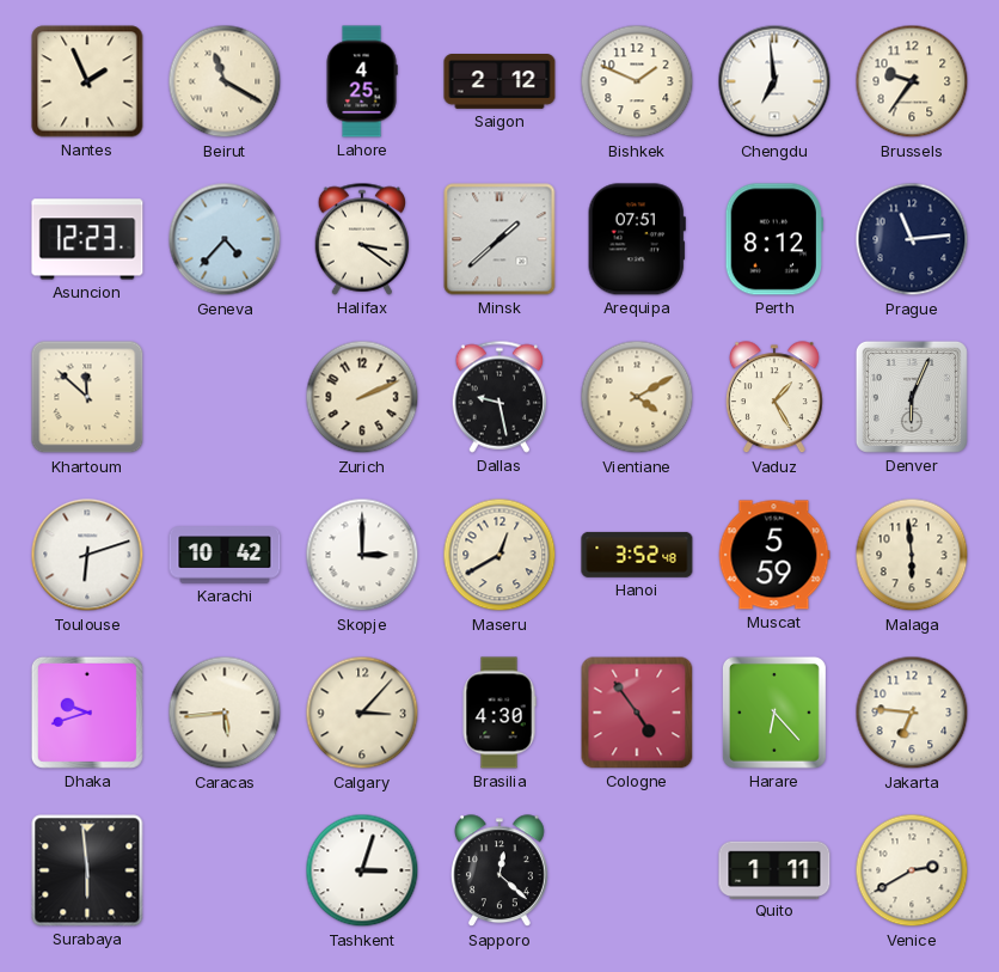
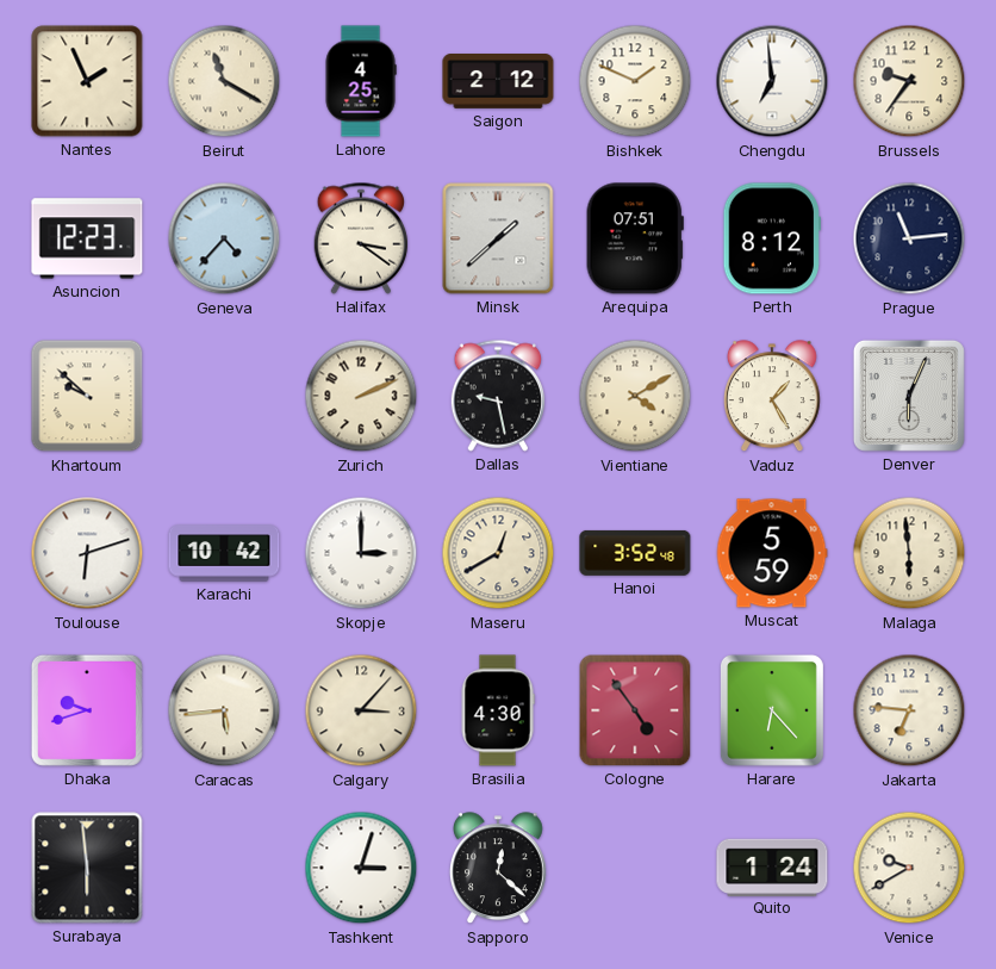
Khartoum: 11:52 -> 9:52
Quito: 1:11 -> 1:24
Venice: 2:40 -> 9:40
